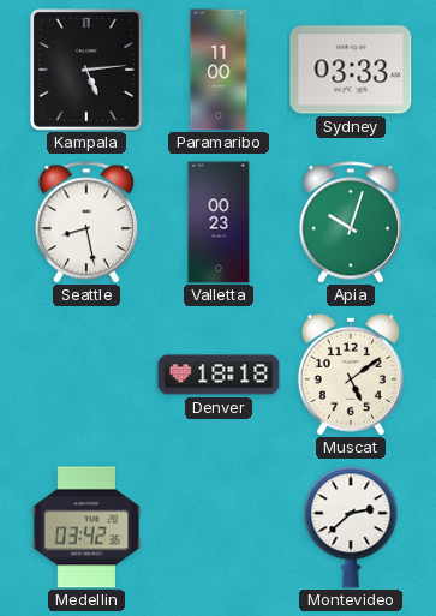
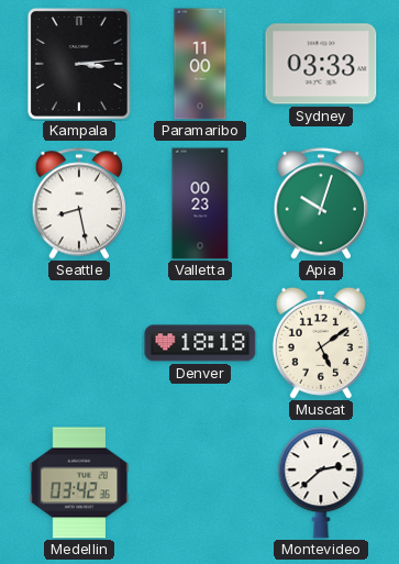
Kampala: 5:14 -> 3:14
